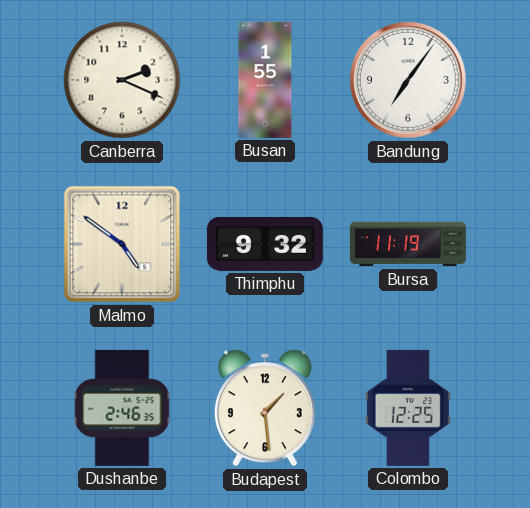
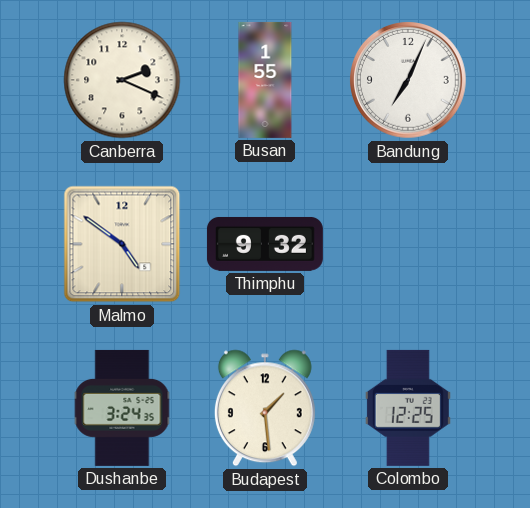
Bandung: 7:06 -> 7:04
Bursa: 11:19 -> none
Dushanbe: 2:46 -> 3:24
